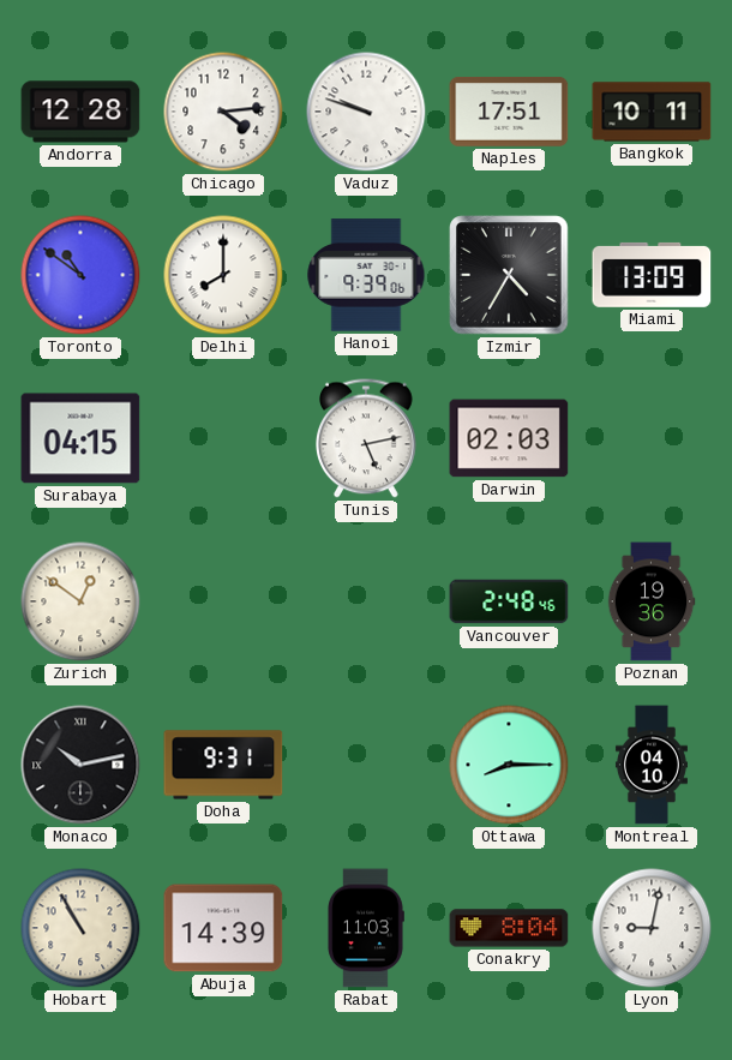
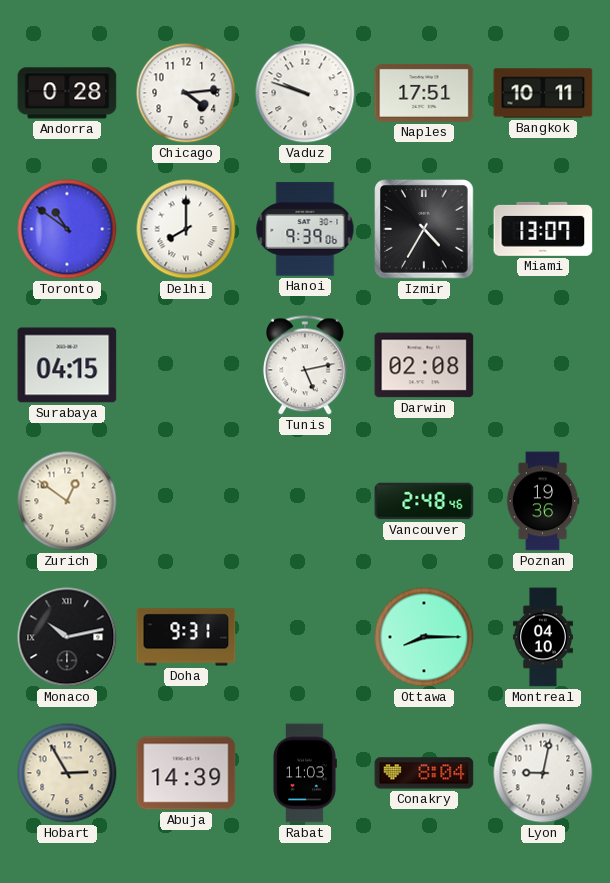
Andorra: 12:28 -> 0:28
Miami: 13:09 -> 13:07
Darwin: 02:03 -> 02:08
Hobart: 10:55 -> 2:55
